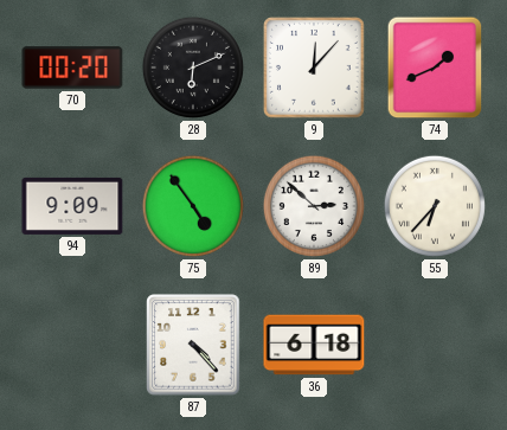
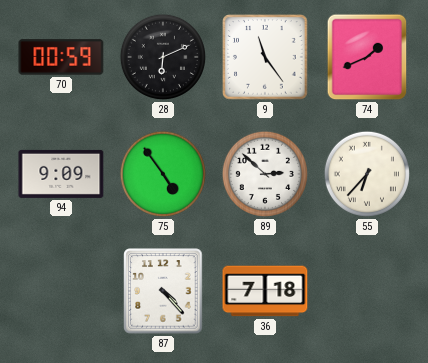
70: 00:20 -> 00:59
9: 12:07 -> 11:24
36: 6:18 -> 7:18
